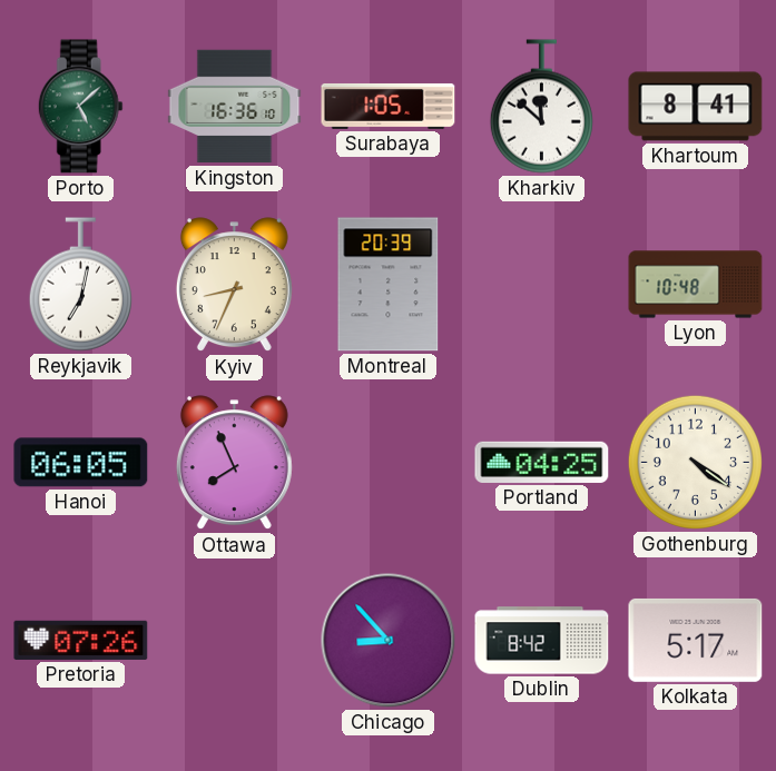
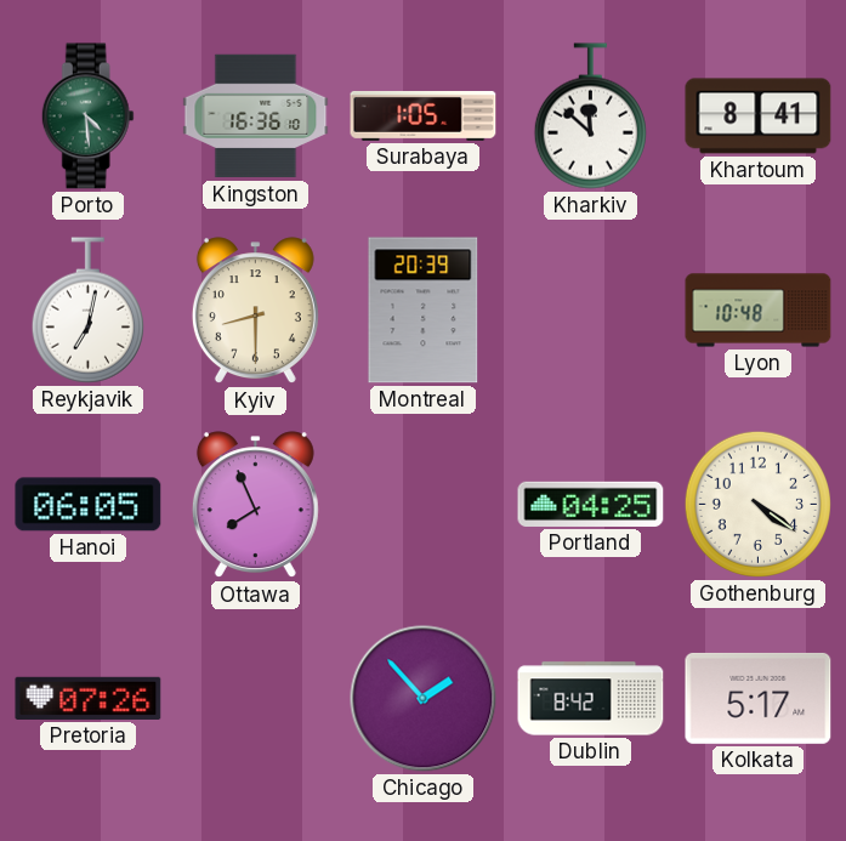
Porto: 5:08 -> 4:29
Kyiv: 8:34 -> 8:30
Chicago: 8:53 -> 1:53
